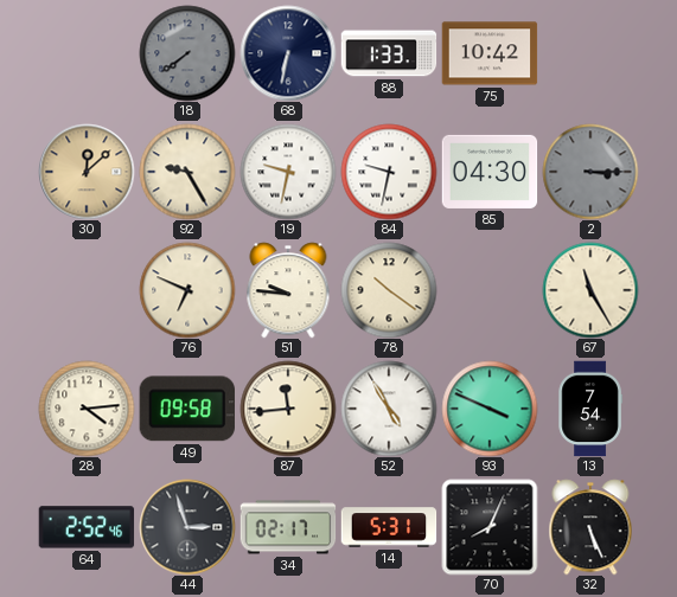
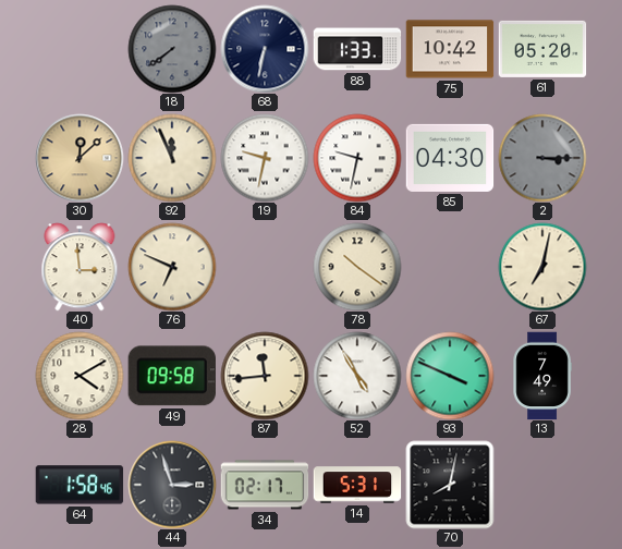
61: none -> 05:20
92: 9:25 -> 11:56
40: none -> 2:59
51: 9:46 -> none
67: 11:25 -> 7:02
28: 4:14 -> 4:10
13: 7:54 -> 7:49
64: 2:52 -> 1:58
70: 8:04 -> 8:02
32: 5:26 -> none
